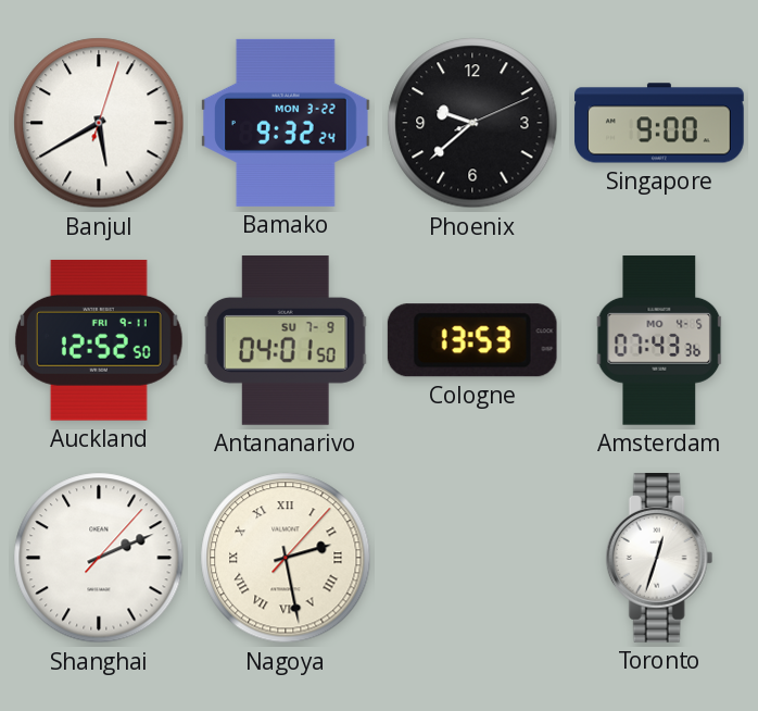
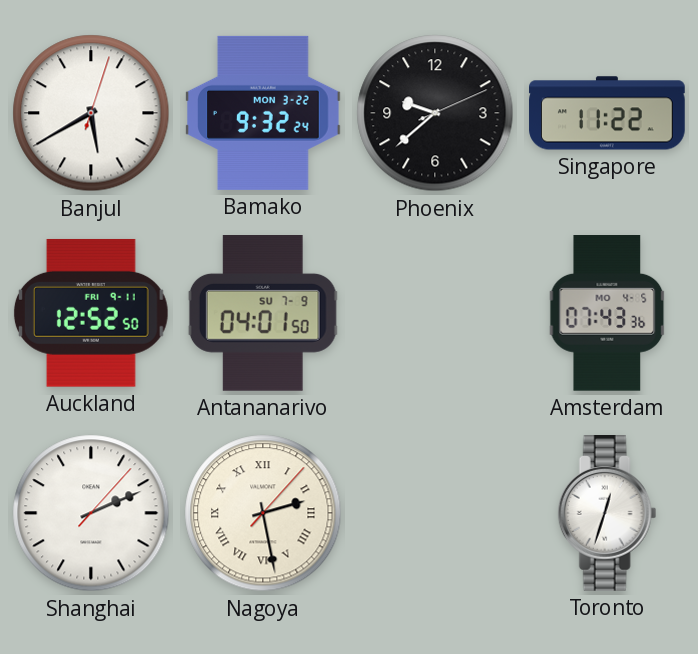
Singapore: 9:00 -> 11:22
Cologne: 13:53 -> none
